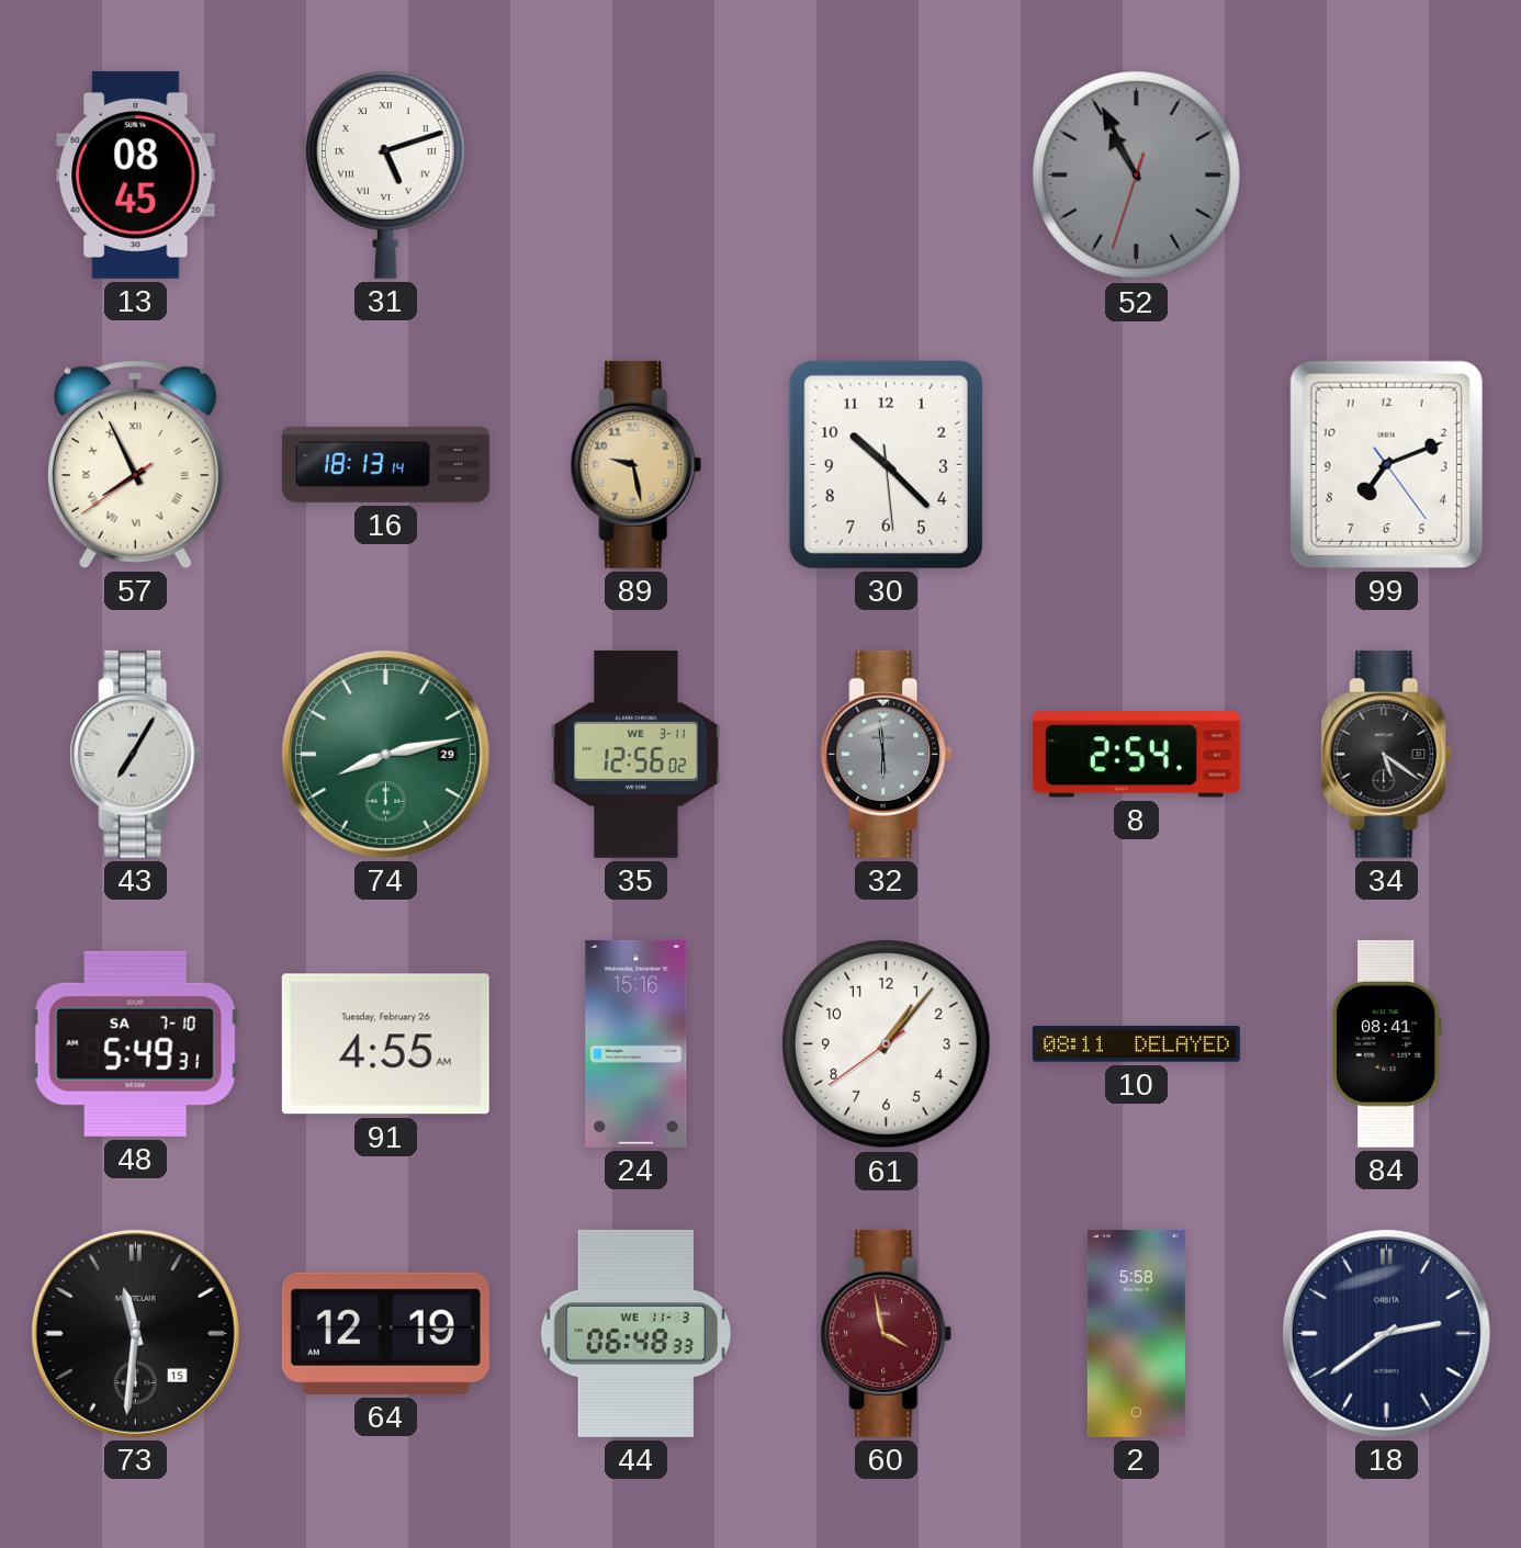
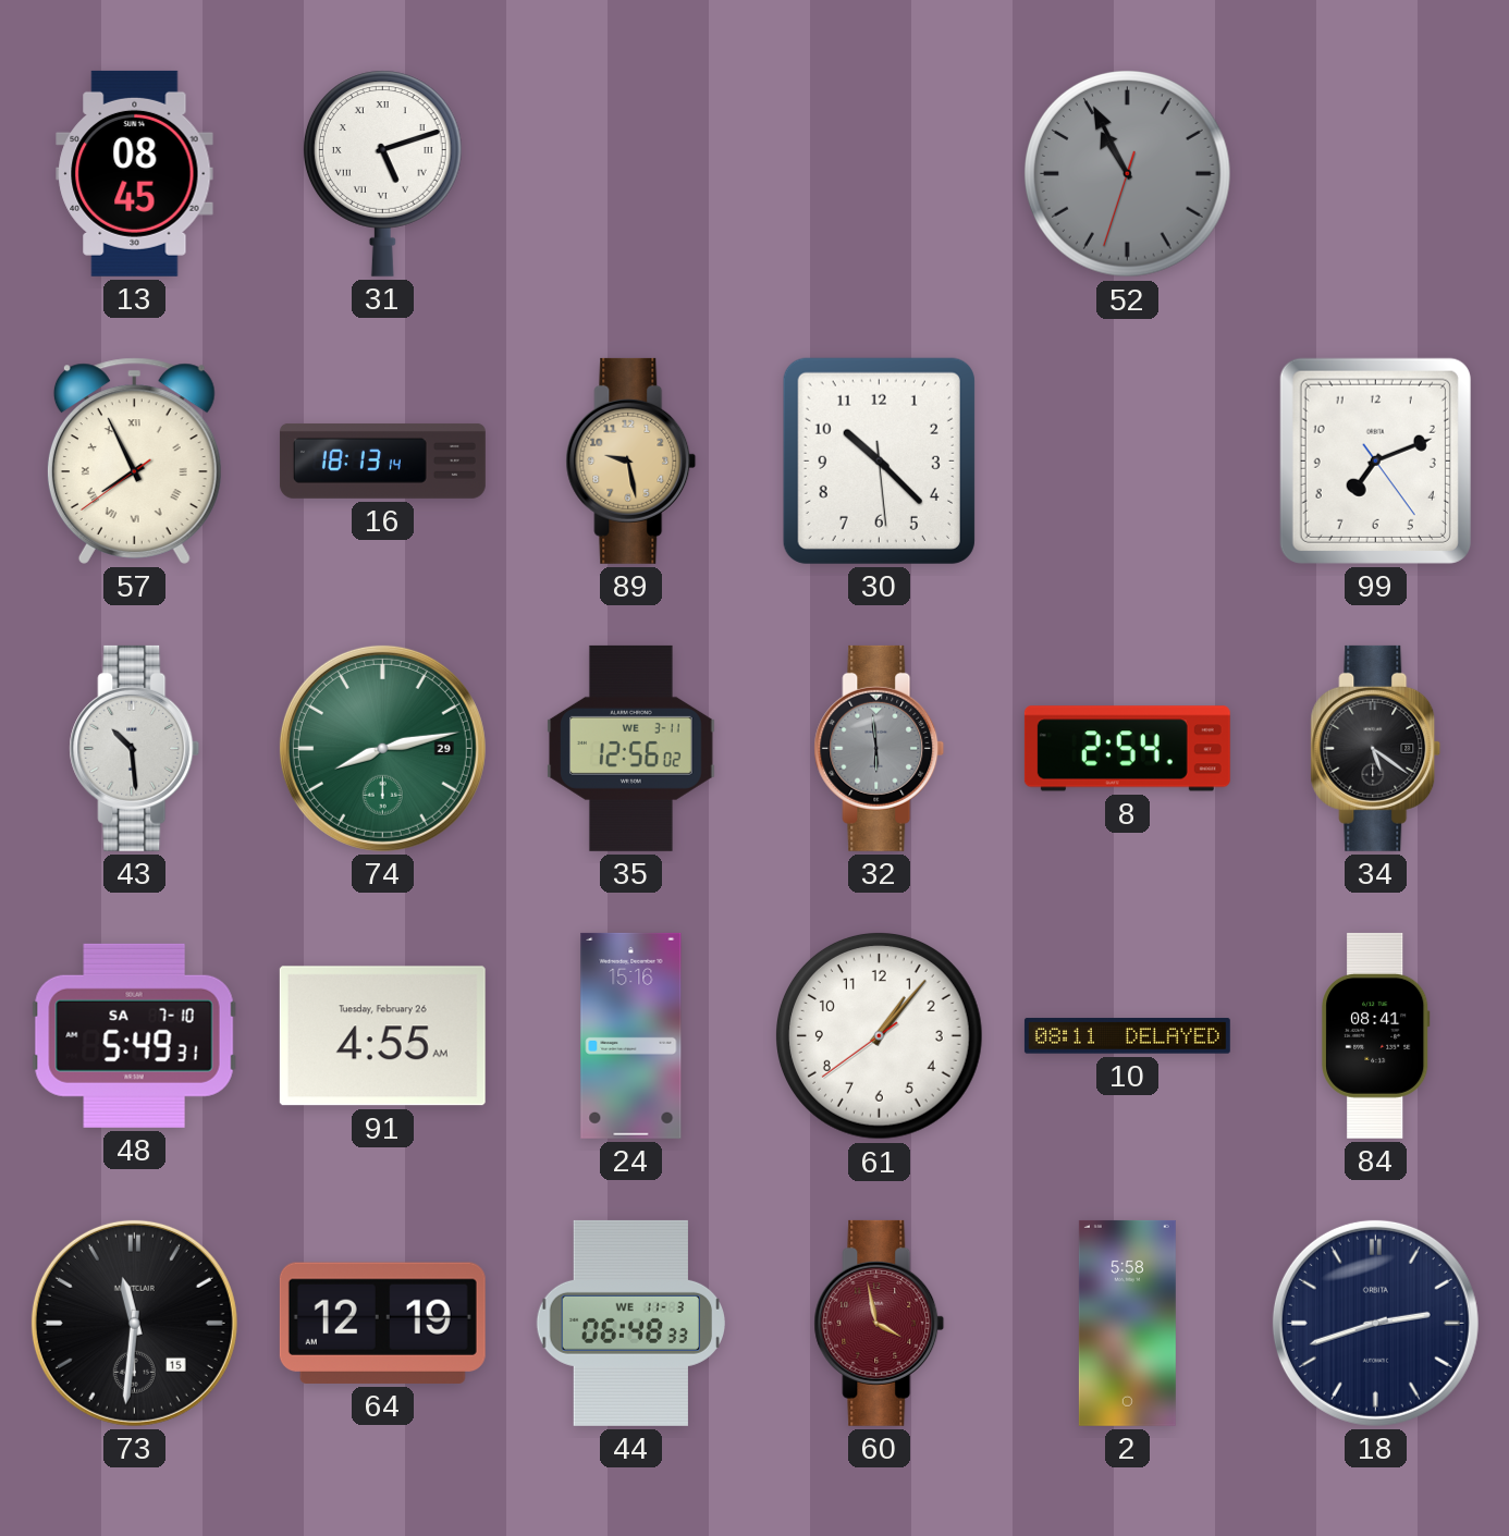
43: 7:05 -> 10:29
18: 2:39 -> 2:42
